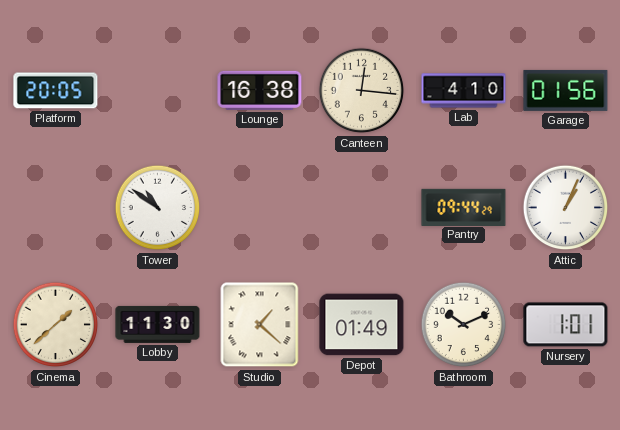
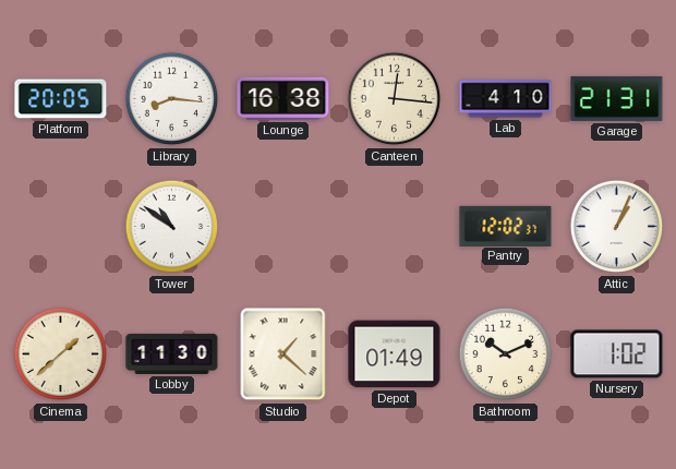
Library: none -> 8:16
Garage: 01:56 -> 21:31
Pantry: 09:44 -> 12:02
Nursery: 1:01 -> 1:02
